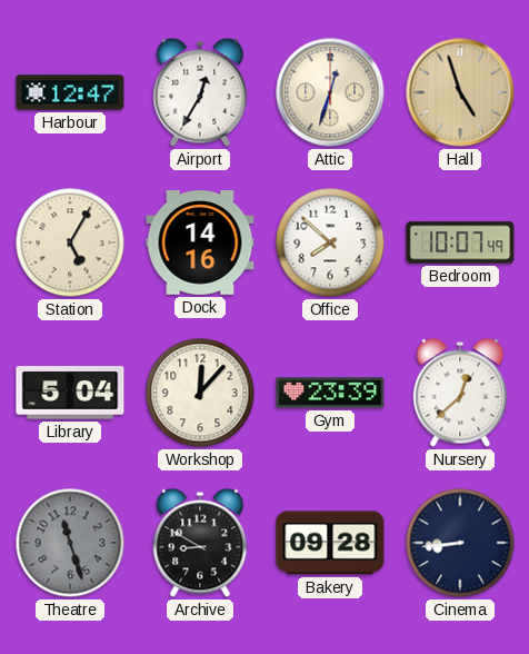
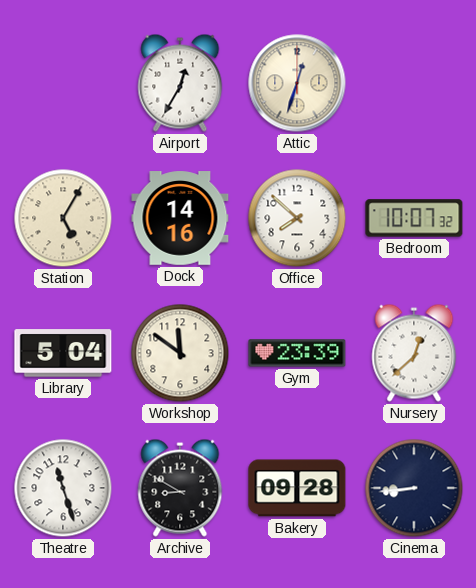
Harbour: 12:47 -> none
Hall: 4:57 -> none
Bedroom: 10:07:49 -> 10:07:32
Workshop: 12:07 -> 11:51
Theatre dial: grey -> white
